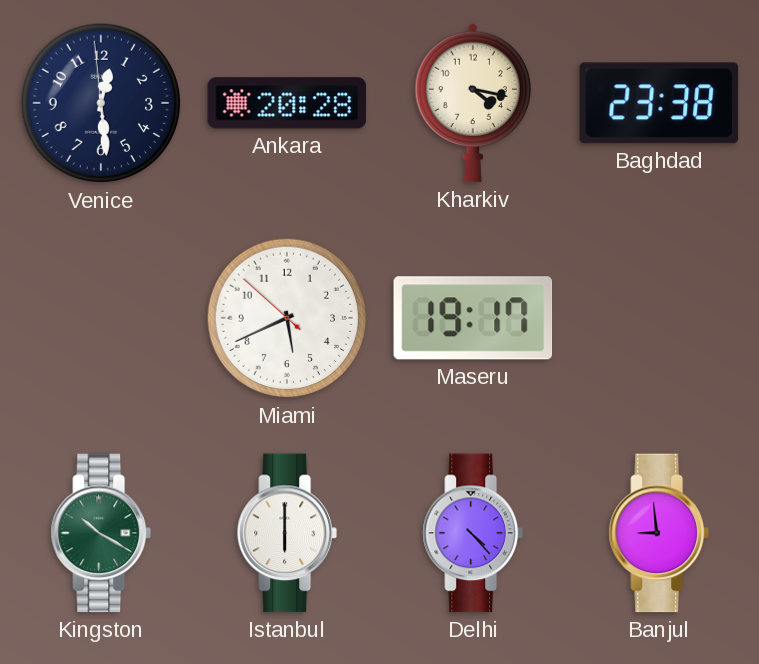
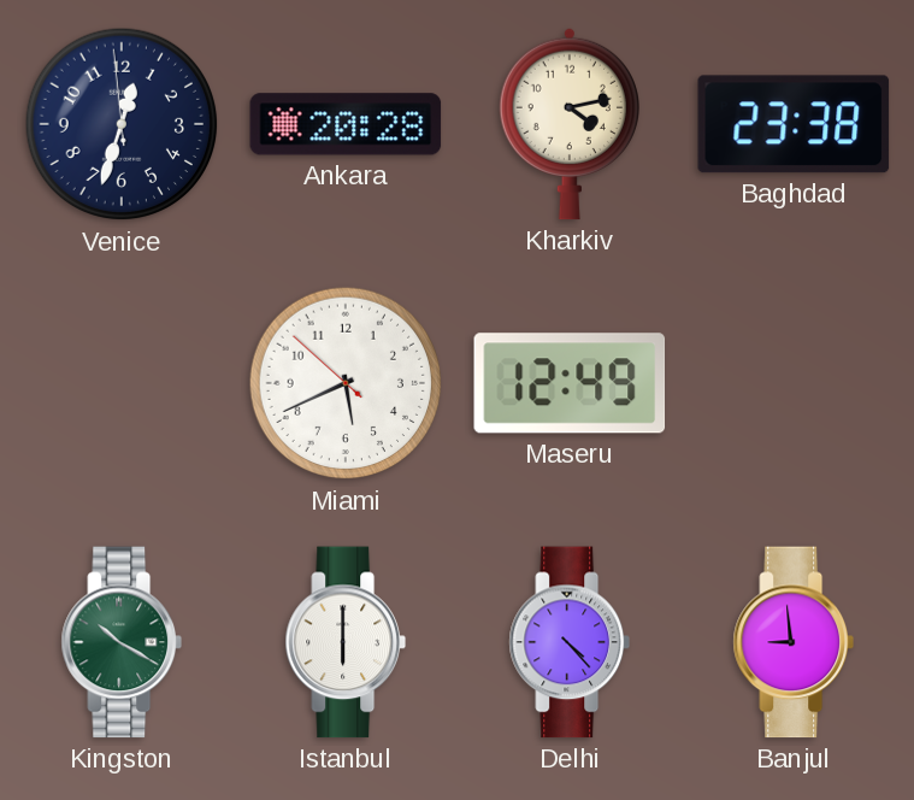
Venice: 12:28 -> 12:32
Kharkiv: 4:17 -> 4:13
Maseru: 19:17 -> 12:49
